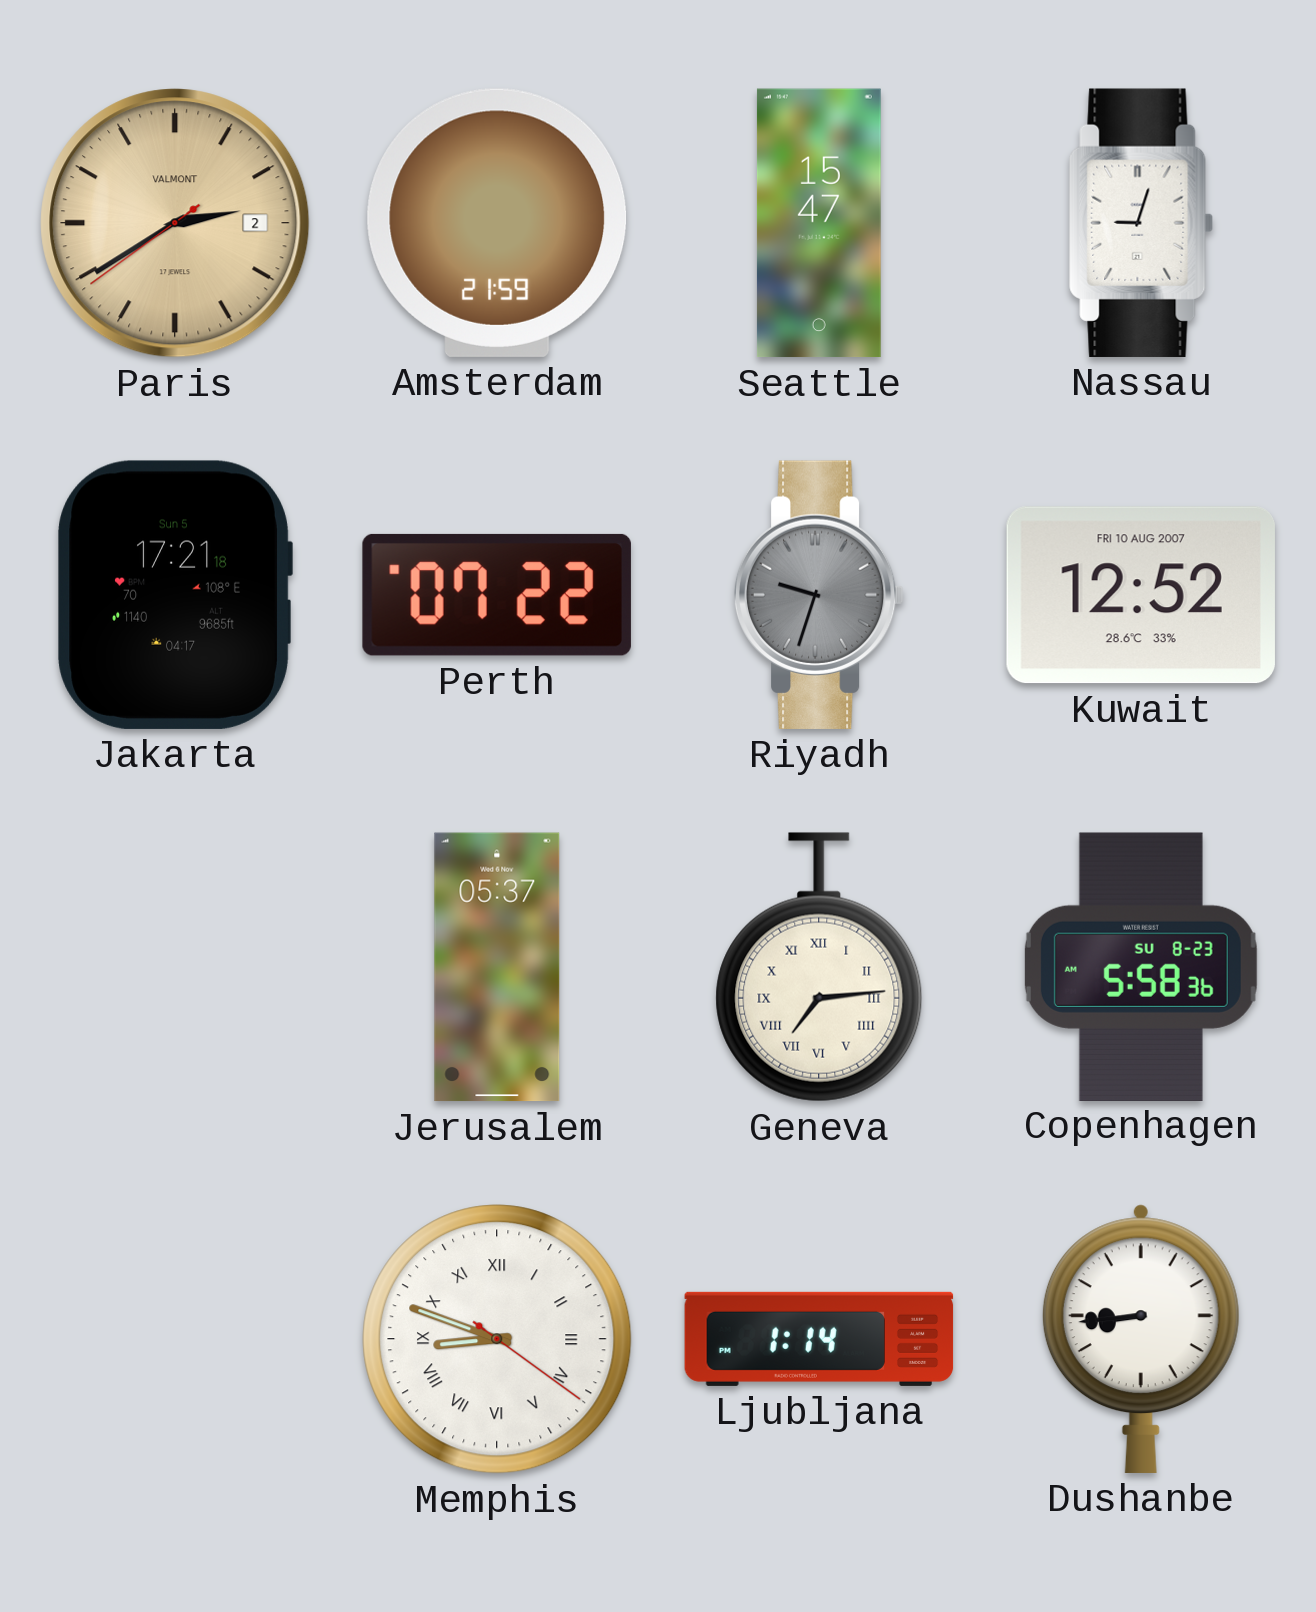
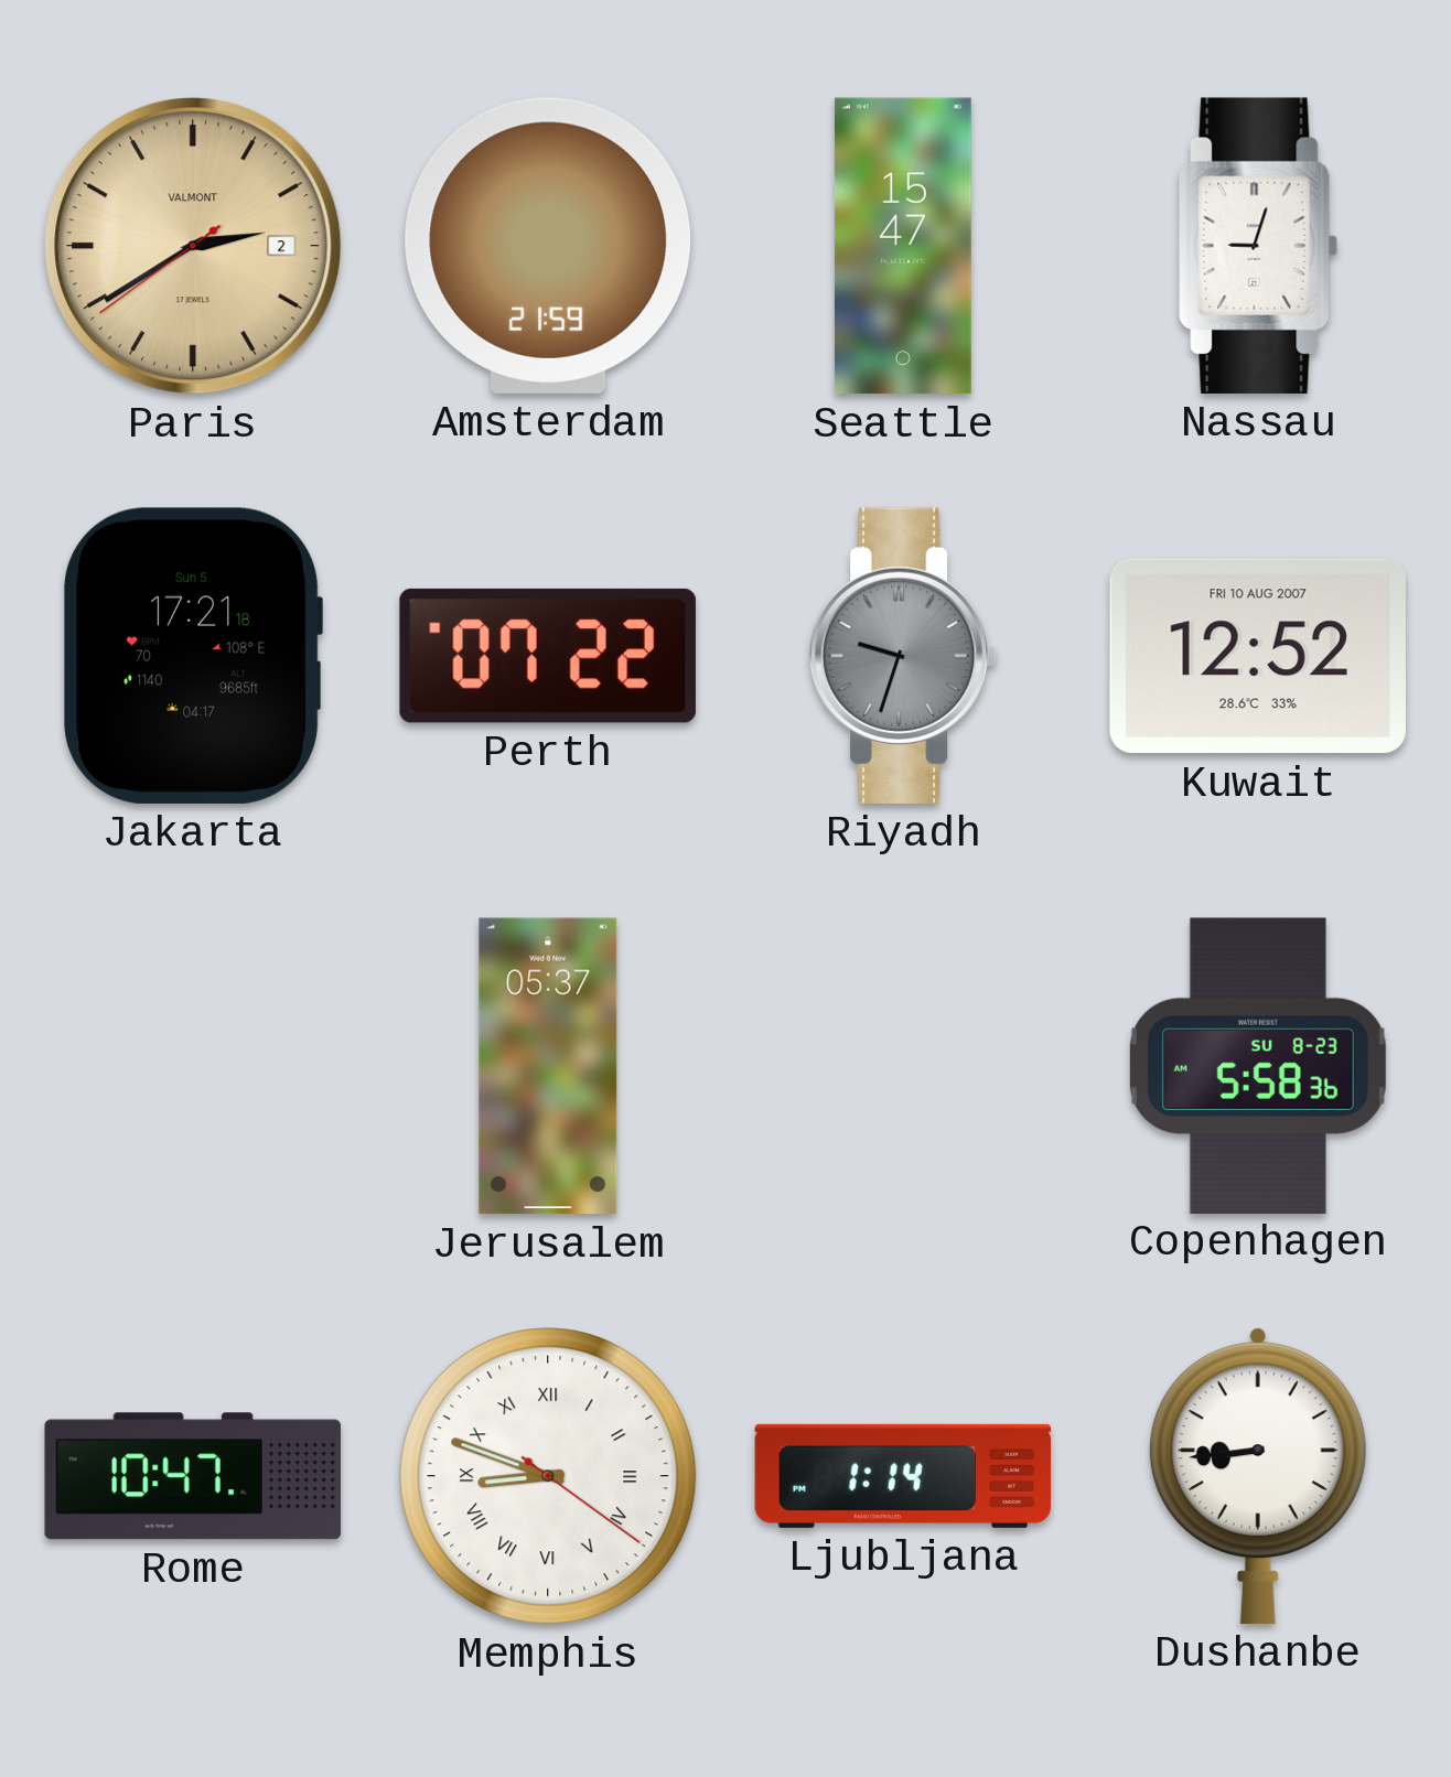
Geneva: 7:14 -> none
Rome: none -> 10:47
